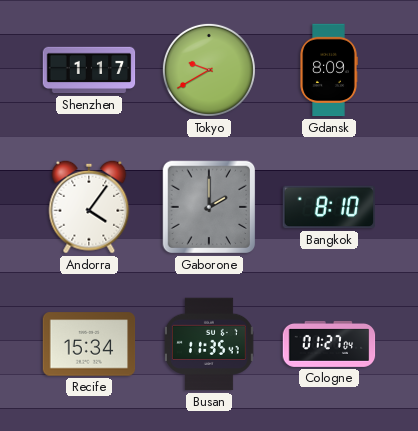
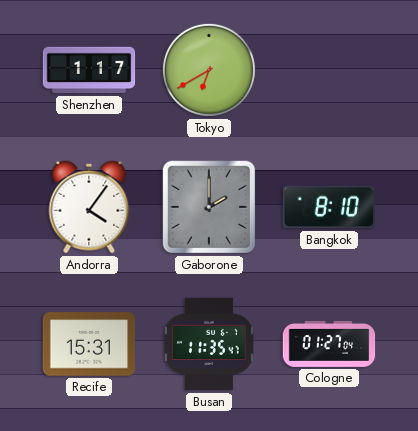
Tokyo: 9:40 -> 6:40
Gdansk: 8:09 -> none
Recife: 15:34 -> 15:31
